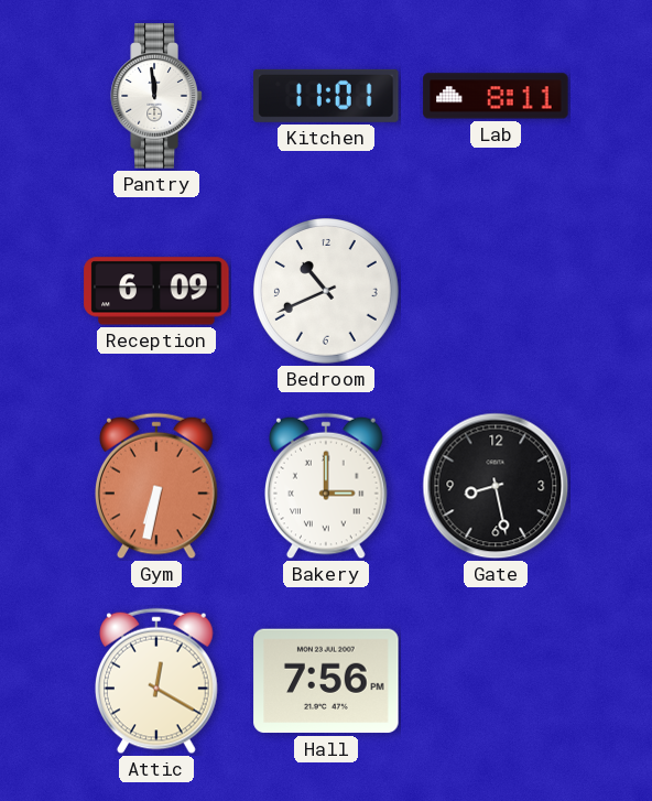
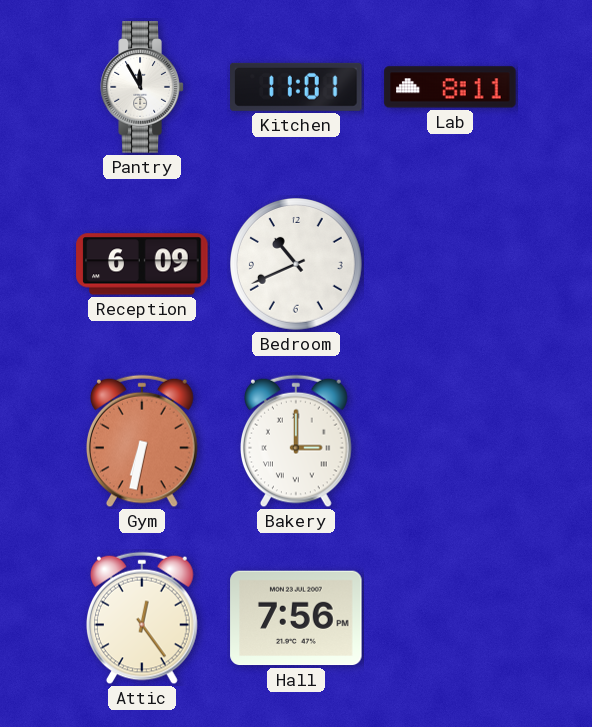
Pantry: 11:59 -> 11:55
Gate: 8:28 -> none
Attic: 12:20 -> 12:24
